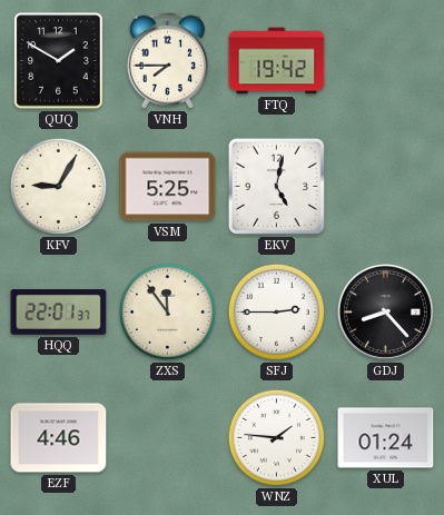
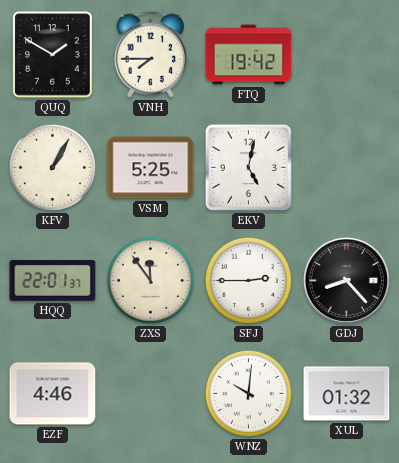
KFV: 9:05 -> 1:05
WNZ: 1:46 -> 10:01
XUL: 01:24 -> 01:32
